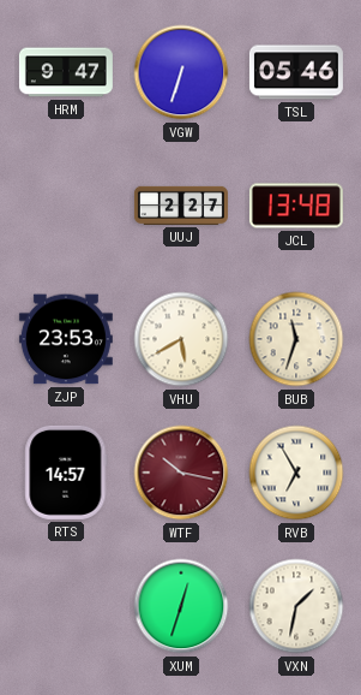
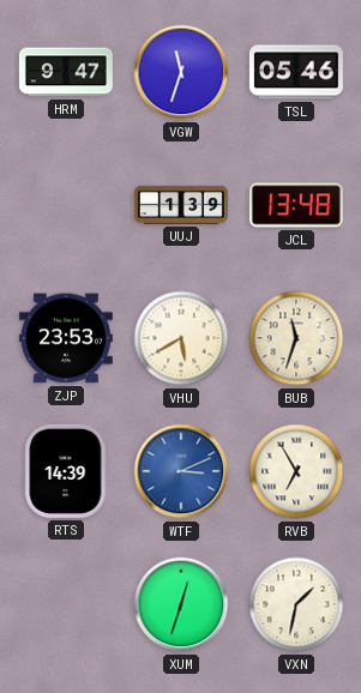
VGW: 6:33 -> 11:33
UUJ: 2:27 -> 1:39
RTS: 14:57 -> 14:39
WTF: 10:17 -> 3:11
WTF dial: burgundy -> blue
